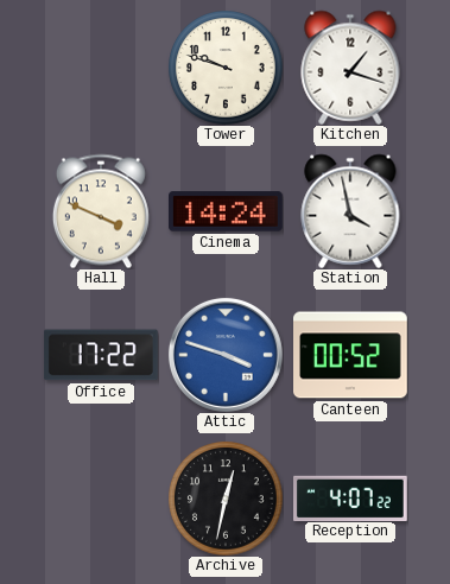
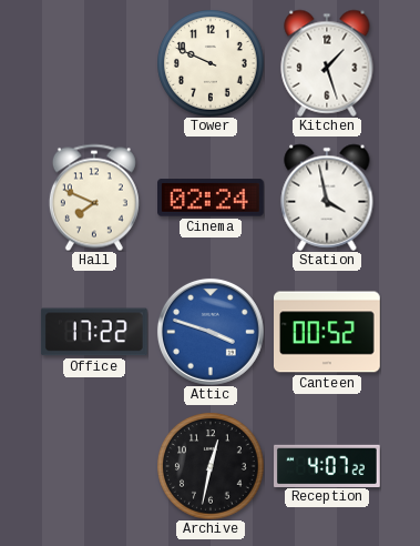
Tower: 9:48 -> 9:49
Kitchen: 1:18 -> 1:27
Hall: 3:49 -> 7:49
Cinema: 14:24 -> 02:24
